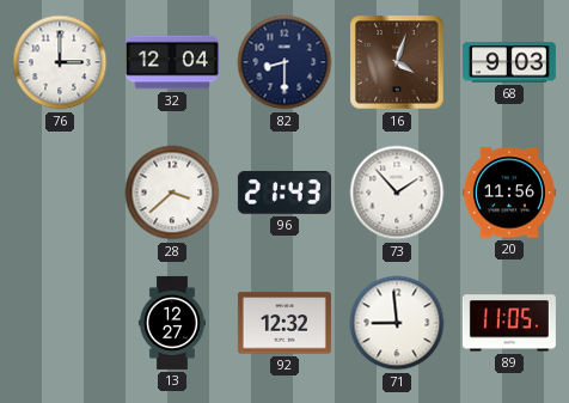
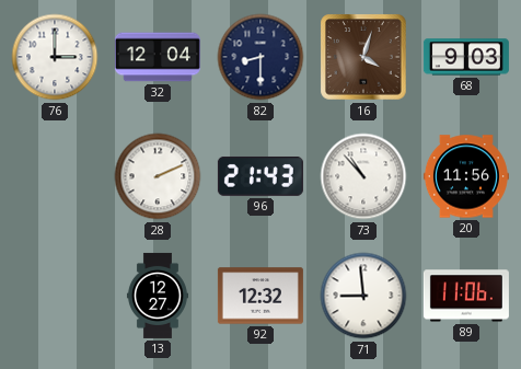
28: 3:38 -> 2:11
73: 1:53 -> 10:53
89: 11:05 -> 11:06
